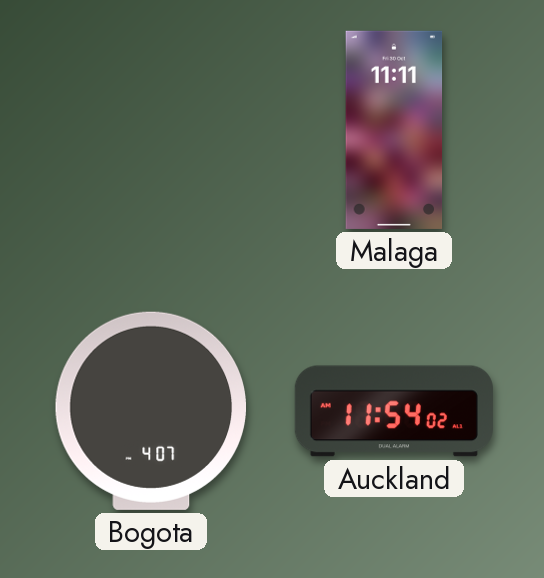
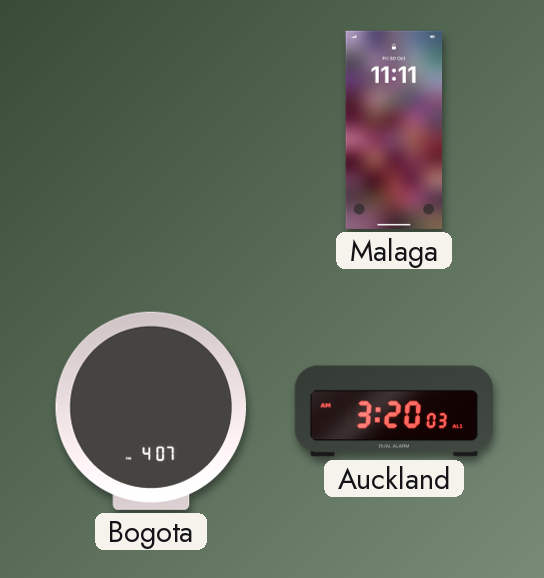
Auckland: 11:54 -> 3:20
